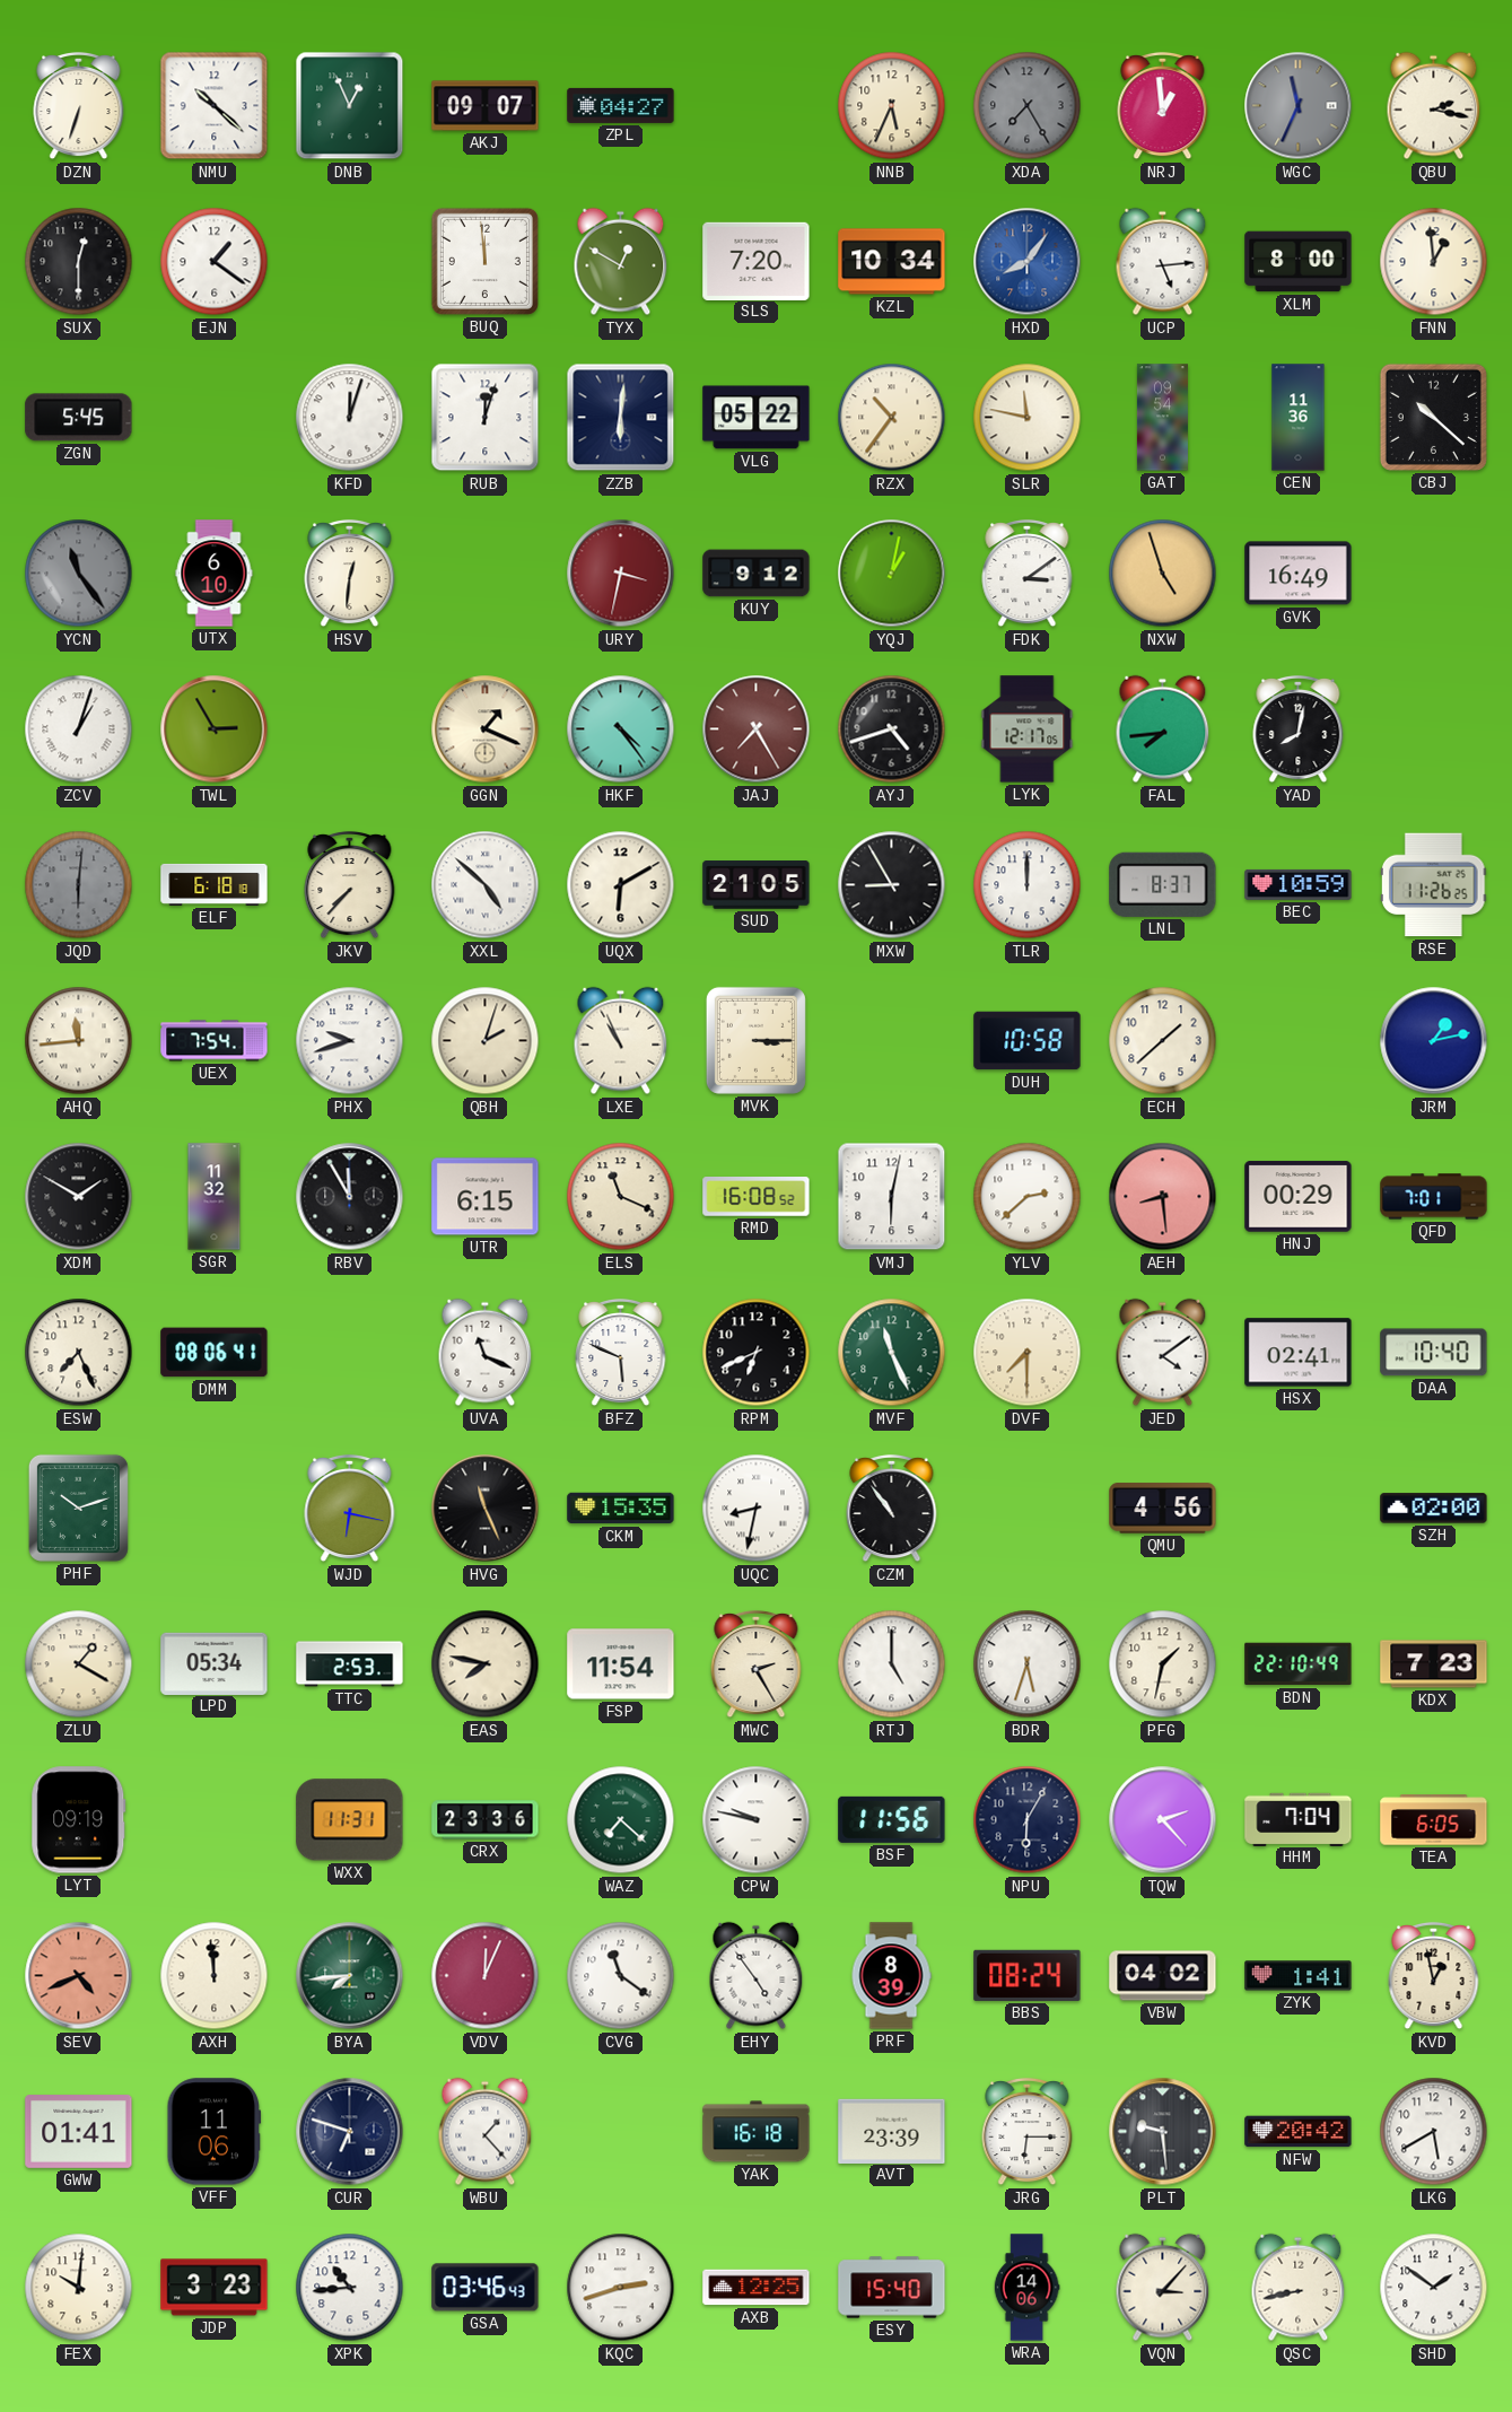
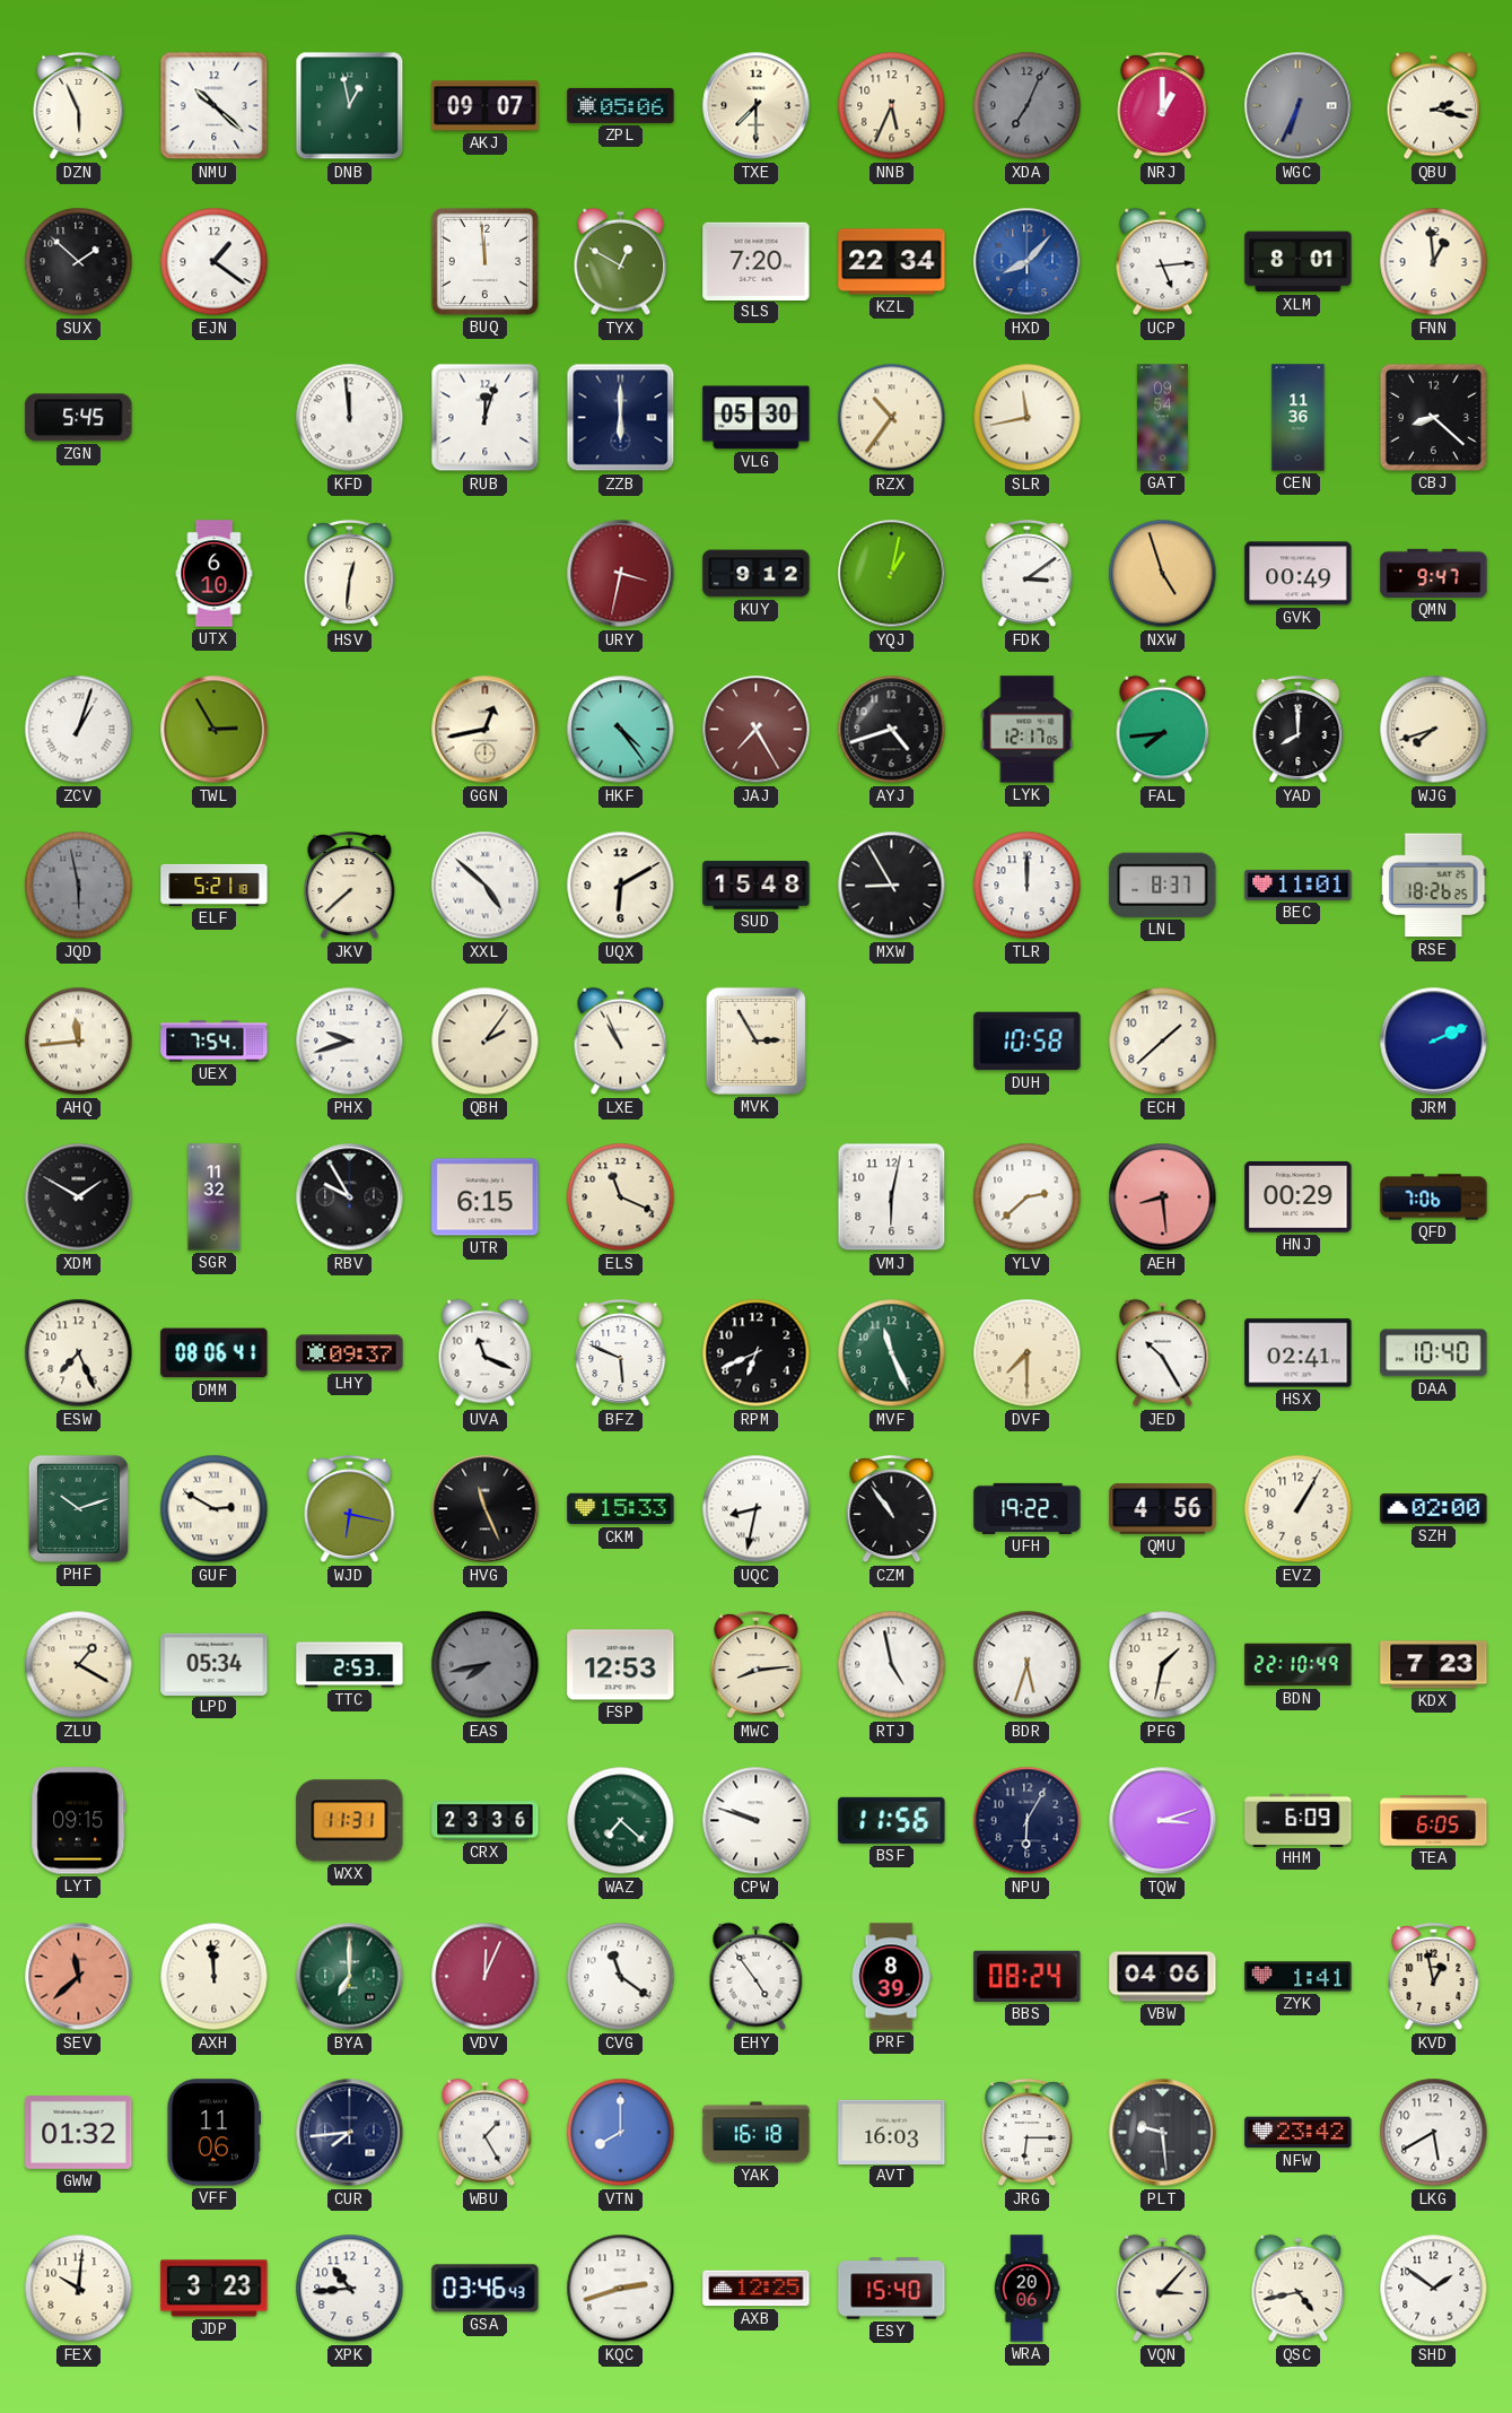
DZN: 6:33 -> 5:56
DNB: 12:56 -> 12:58
ZPL: 04:27 -> 05:06
TXE: none -> 7:30
XDA: 7:25 -> 7:04
NRJ: 12:59 -> 1:00
WGC: 11:34 -> 6:34
SUX: 12:30 -> 1:52
KZL: 10:34 -> 22:34
HXD: 8:06 -> 8:07
XLM: 8:00 -> 8:01
KFD: 12:03 -> 11:59
ZZB: 6:01 -> 6:00
VLG: 05:22 -> 05:30
SLR: 11:47 -> 11:43
CBJ: 10:22 -> 8:22
YCN: 11:24 -> none
GVK: 16:49 -> 00:49
QMN: none -> 9:47
GGN: 1:19 -> 12:43
YAD: 8:02 -> 8:00
WJG: none -> 7:42
JQD: 6:01 -> 5:58
ELF: 6:18 -> 5:21
JKV: 7:37 -> 7:38
SUD: 21:05 -> 15:48
BEC: 10:59 -> 11:01
RSE: 11:26 -> 18:26
QBH: 2:03 -> 2:06
MVK: 3:15 -> 2:55
JRM: 1:13 -> 2:11
RBV: 11:55 -> 9:55
RMD: 16:08 -> none
QFD: 7:01 -> 7:06
LHY: none -> 09:37
JED: 4:09 -> 10:25
GUF: none -> 2:50
CKM: 15:35 -> 15:33
UFH: none -> 19:22
EVZ: none -> 1:05
EAS: 7:47 -> 7:43
EAS dial: cream -> grey
FSP: 11:54 -> 12:53
MWC: 2:25 -> 8:14
RTJ: 5:00 -> 4:58
LYT: 09:19 -> 09:15
CPW: 9:47 -> 9:48
TQW: 2:23 -> 3:12
HHM: 7:04 -> 6:09
SEV: 4:41 -> 11:38
BYA: 7:44 -> 7:00
VBW: 04:02 -> 04:06
GWW: 01:41 -> 01:32
CUR: 6:48 -> 7:44
WBU: 1:23 -> 1:25
VTN: none -> 8:00
AVT: 23:39 -> 16:03
NFW: 20:42 -> 23:42
WRA: 14:06 -> 20:06
QSC: 8:43 -> 4:43
